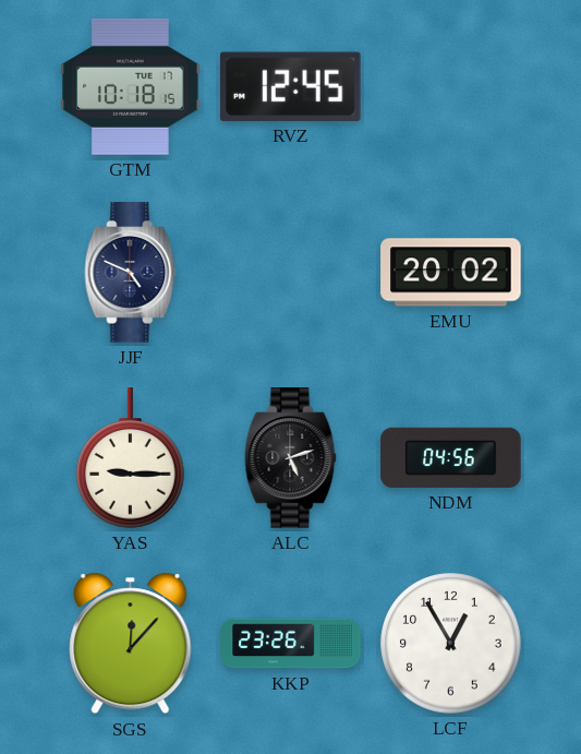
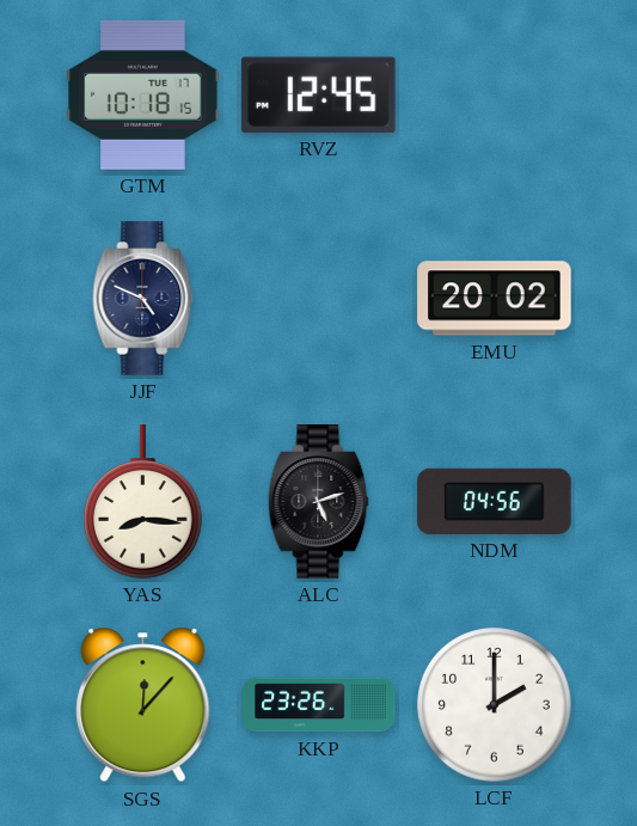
YAS: 9:15 -> 8:16
LCF: 12:55 -> 2:00
